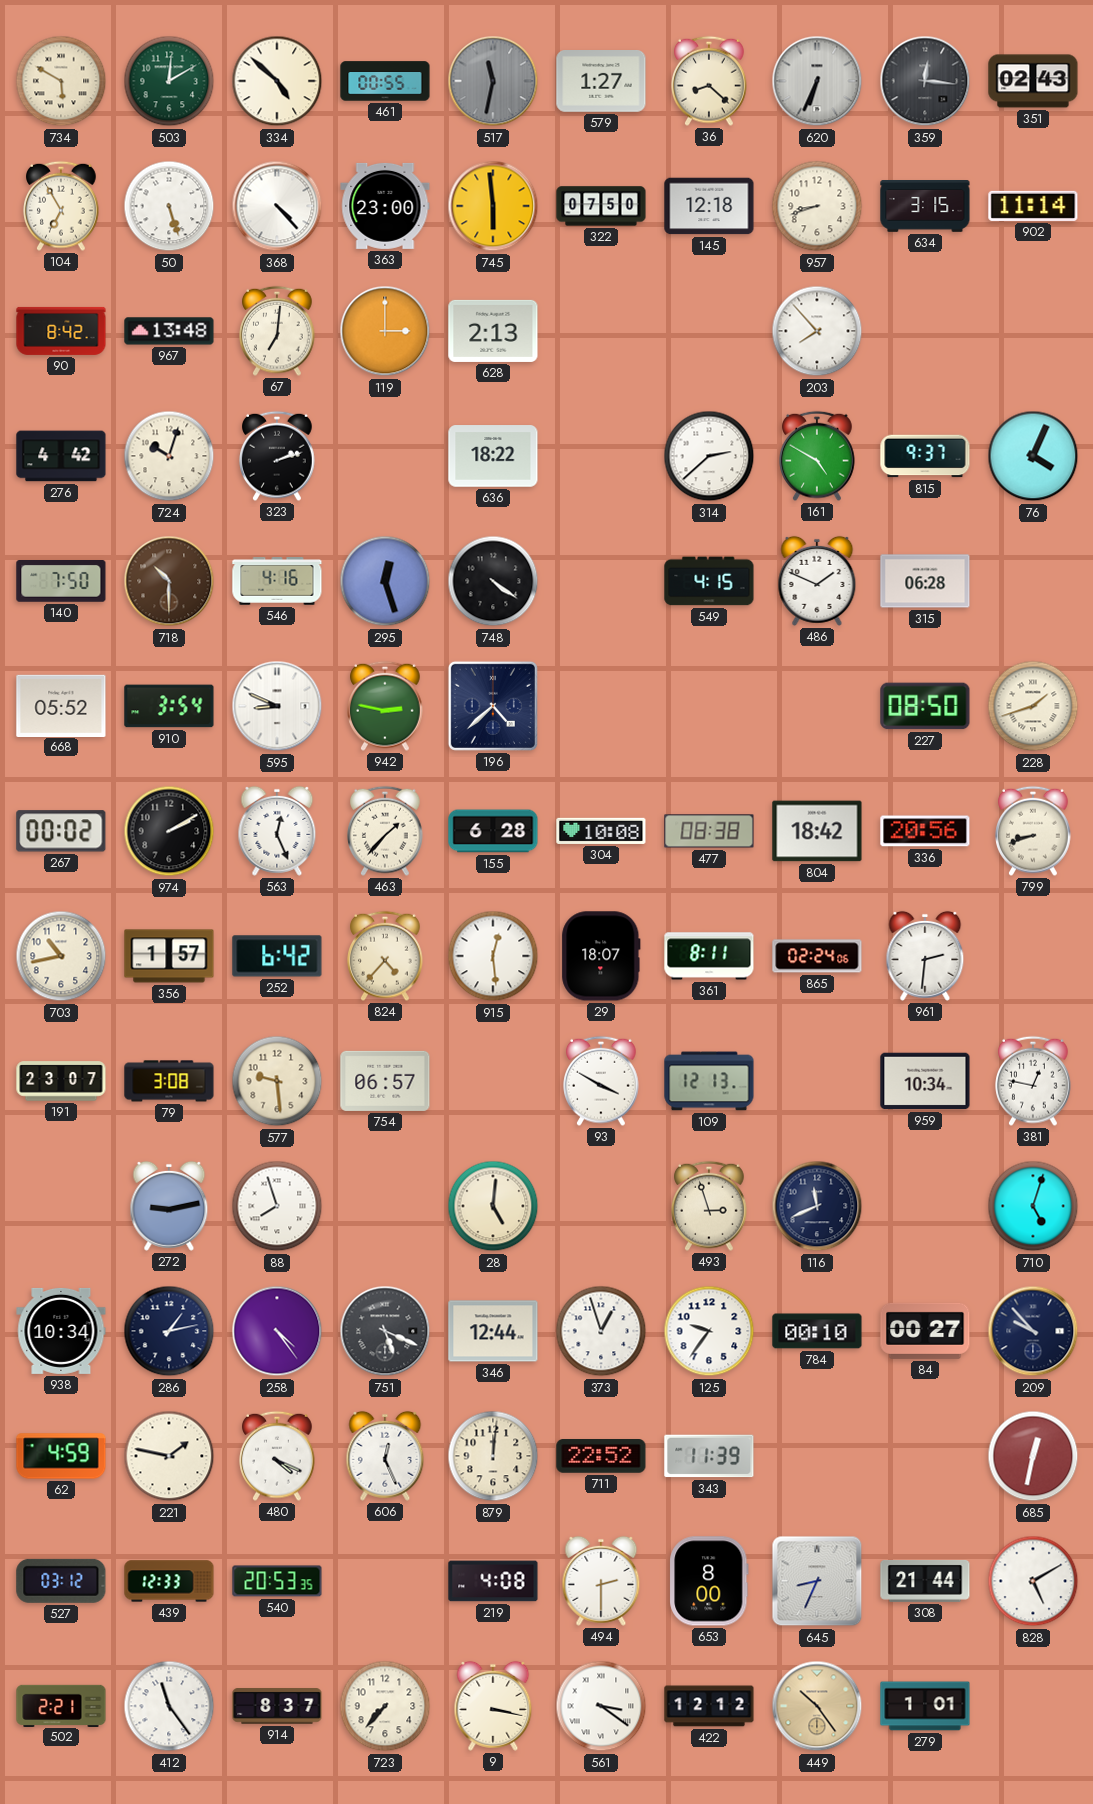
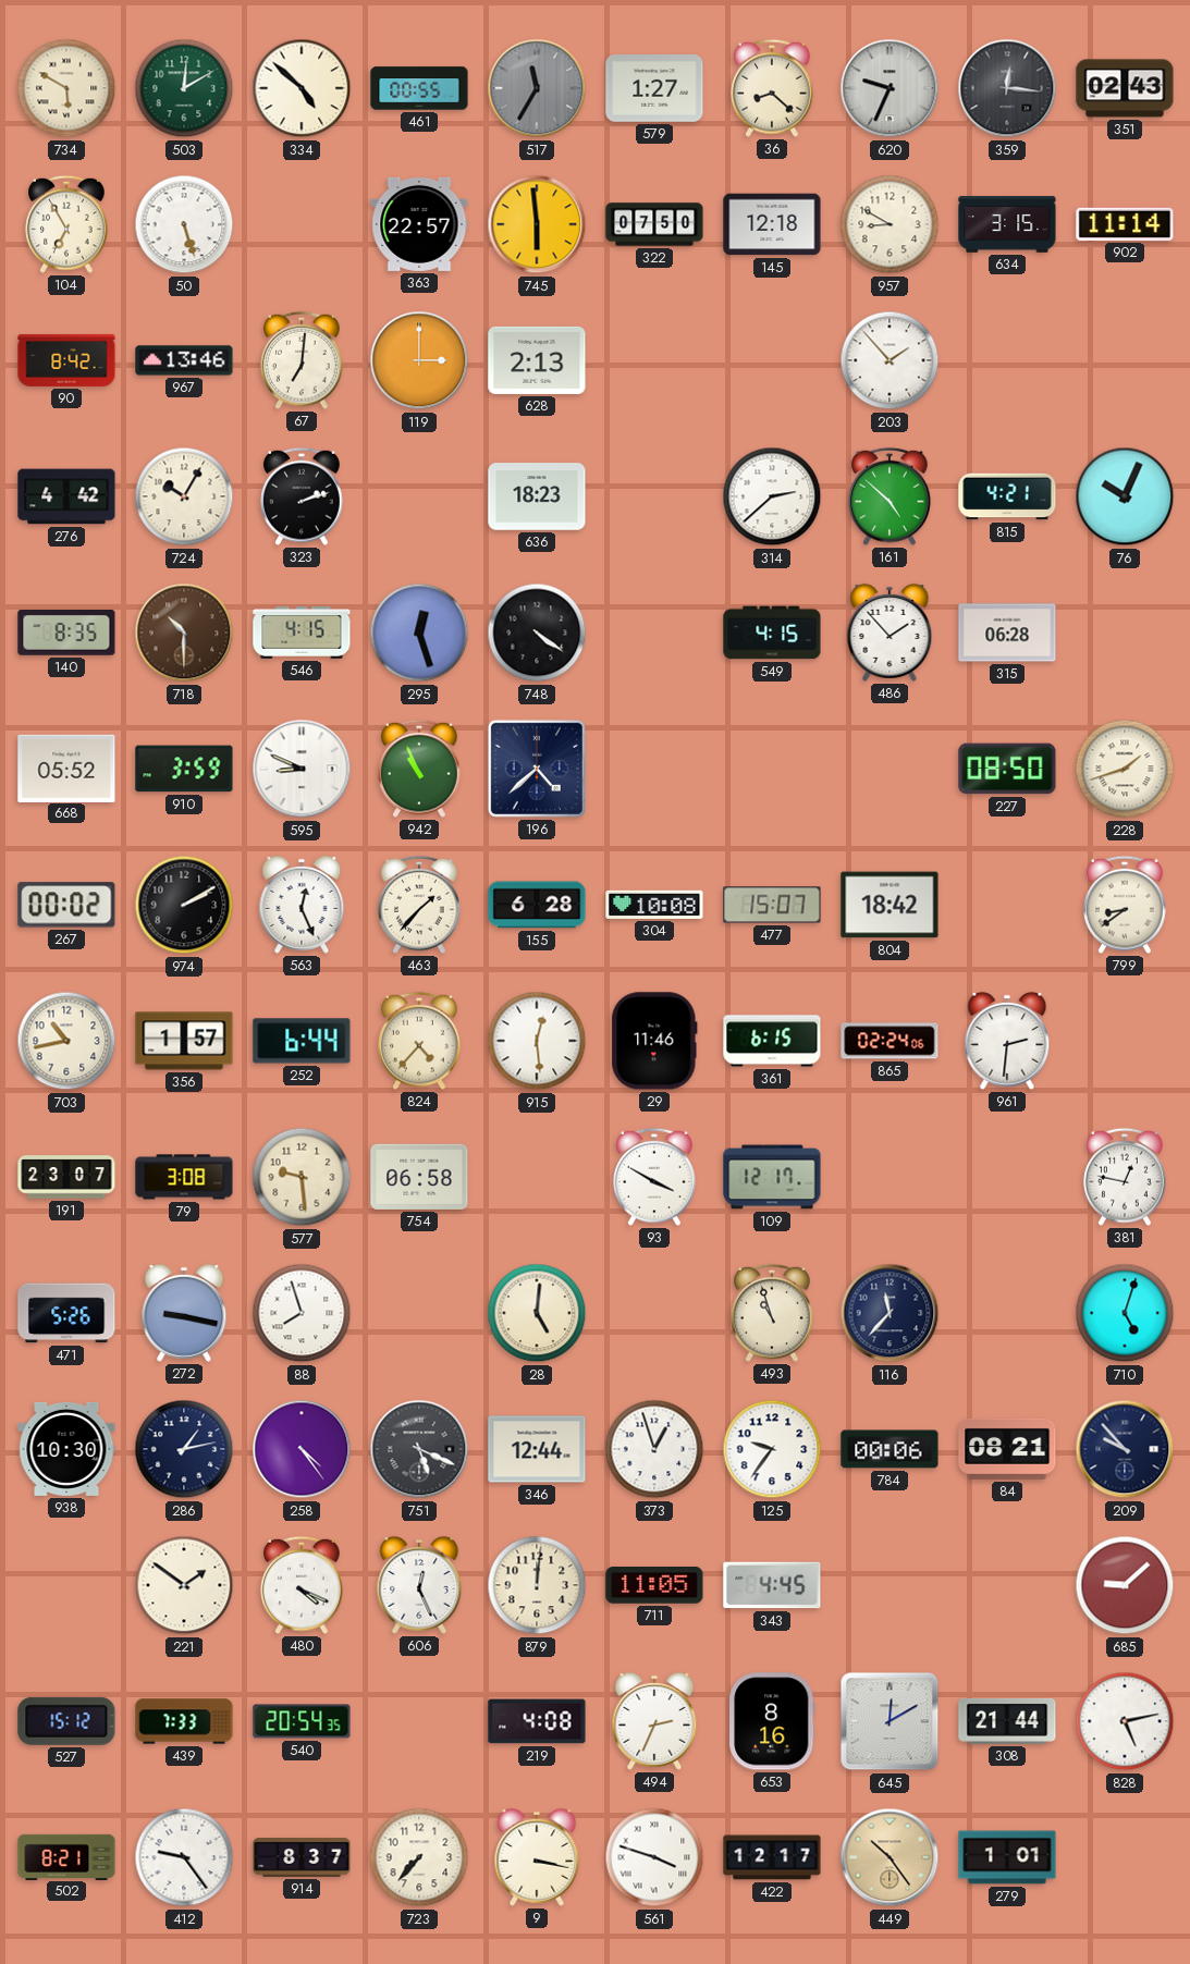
517: 11:32 -> 11:35
620: 6:34 -> 9:34
368: 4:23 -> none
363: 23:00 -> 22:57
957: 8:42 -> 8:50
967: 13:48 -> 13:46
203: 7:53 -> 1:53
724: 10:03 -> 10:05
636: 18:22 -> 18:23
161: 4:50 -> 4:52
815: 9:37 -> 4:21
76: 4:04 -> 10:04
140: 7:50 -> 8:35
546: 4:16 -> 4:15
486: 1:49 -> 1:53
910: 3:54 -> 3:59
942: 2:47 -> 10:56
477: 08:38 -> 15:07
336: 20:56 -> none
799: 8:42 -> 8:39
252: 6:42 -> 6:44
29: 18:07 -> 11:46
361: 8:11 -> 6:15
754: 06:57 -> 06:58
109: 12:13 -> 12:17
959: 10:34 -> none
471: none -> 5:26
272: 9:13 -> 9:17
493: 2:57 -> 10:57
116: 11:41 -> 11:37
938: 10:34 -> 10:30
784: 00:10 -> 00:06
84: 00:27 -> 08:21
62: 4:59 -> none
221: 1:47 -> 1:51
711: 22:52 -> 11:05
343: 11:39 -> 4:45
685: 12:32 -> 9:08
527: 03:12 -> 15:12
439: 12:33 -> 7:33
540: 20:53 -> 20:54
494: 2:30 -> 2:34
653: 8:00 -> 8:16
645: 8:34 -> 12:10
828: 5:10 -> 5:13
502: 2:21 -> 8:21
412: 11:24 -> 9:24
561: 3:21 -> 3:48
422: 12:12 -> 12:17
